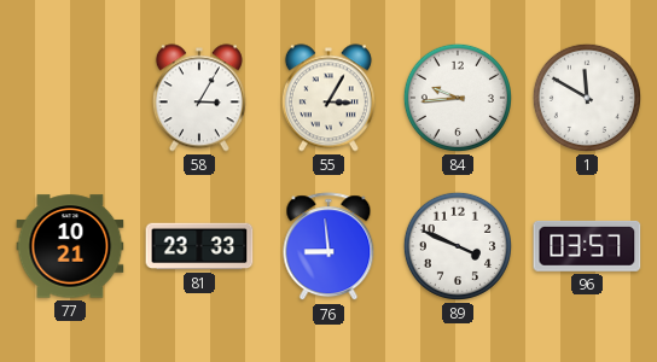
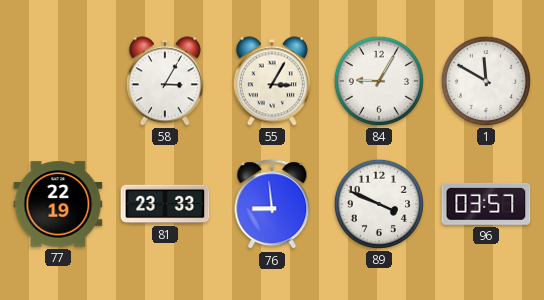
84: 9:44 -> 9:05
77: 10:21 -> 22:19
